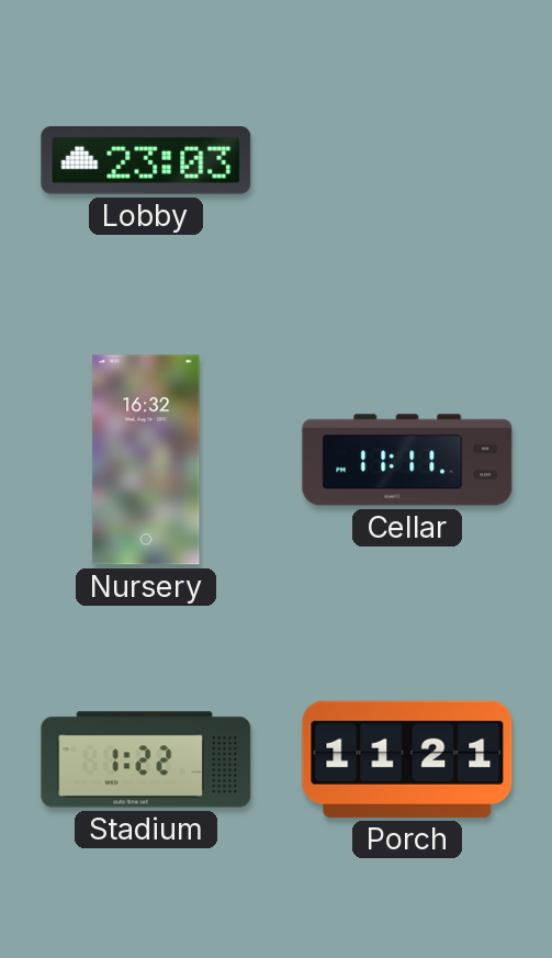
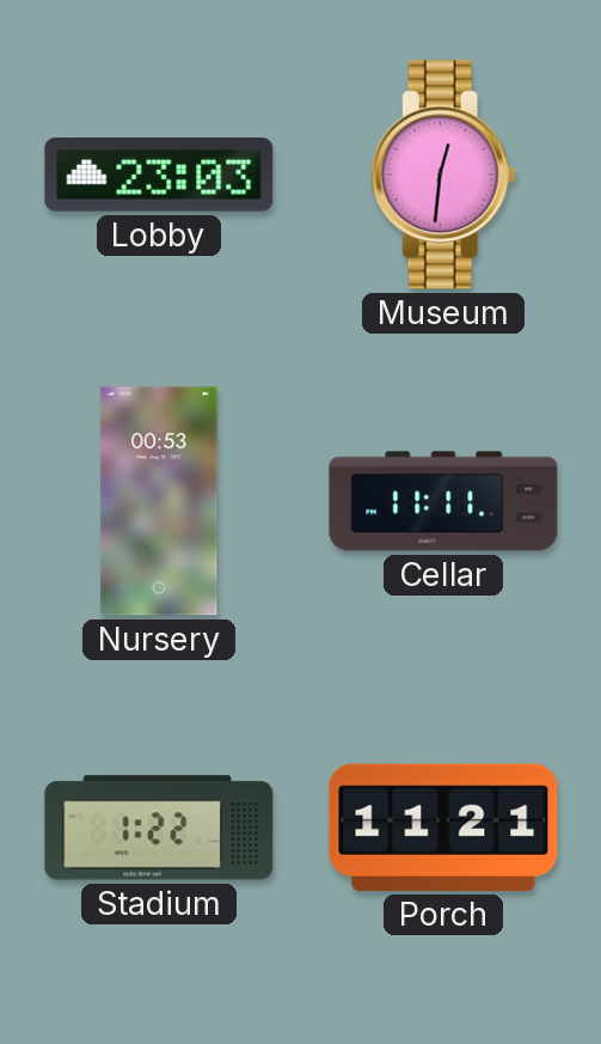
Museum: none -> 12:31
Nursery: 16:32 -> 00:53
